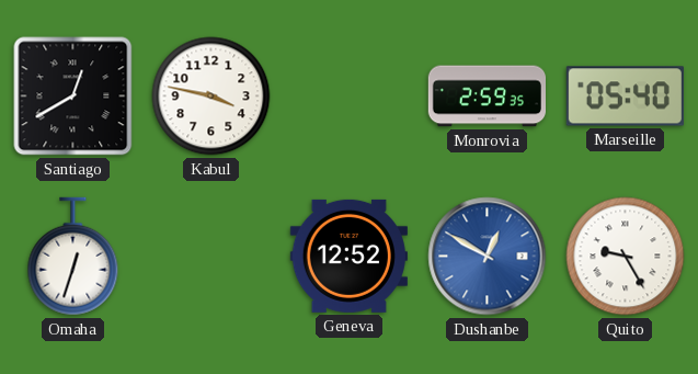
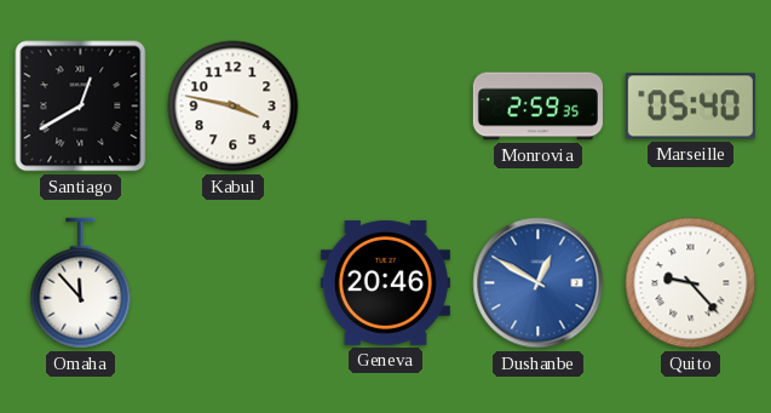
Omaha: 12:33 -> 11:53
Geneva: 12:52 -> 20:46
Quito: 9:25 -> 9:23
